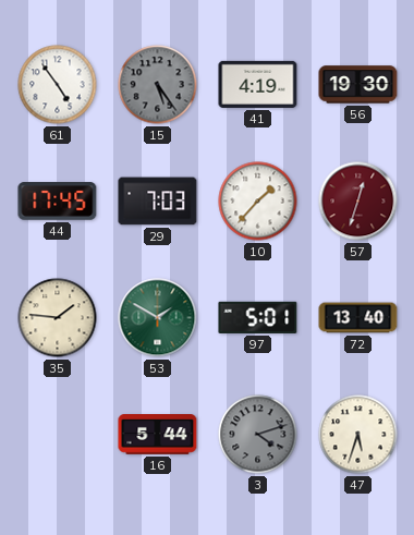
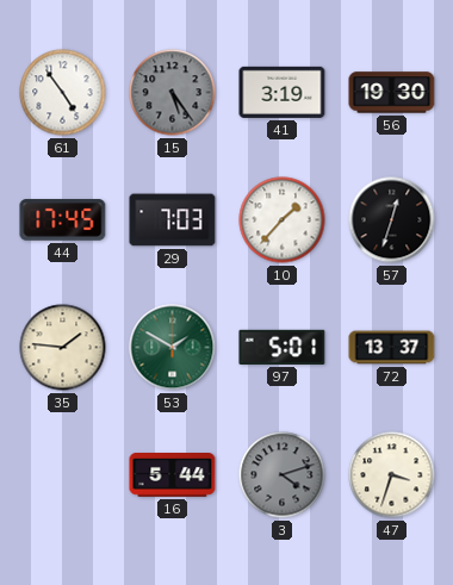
41: 4:19 -> 3:19
57 dial: burgundy -> black
72: 13:40 -> 13:37
47: 5:33 -> 3:33
